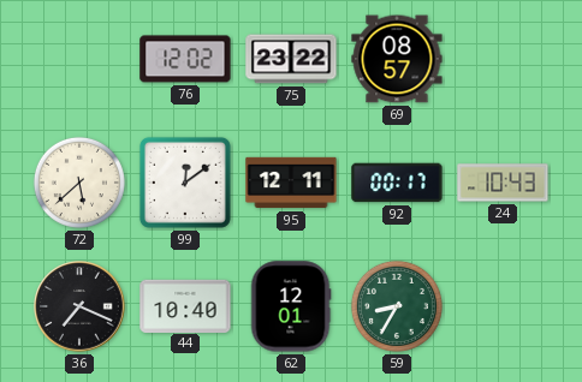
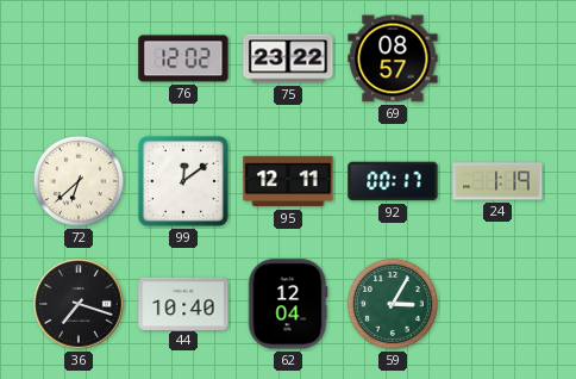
72: 5:38 -> 6:38
24: 10:43 -> 1:19
36: 7:19 -> 7:18
62: 12:01 -> 12:04
59: 8:35 -> 3:05
